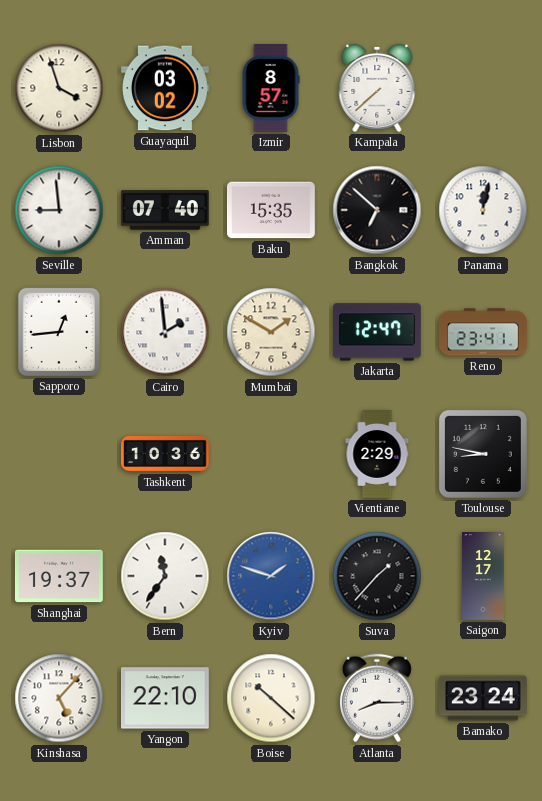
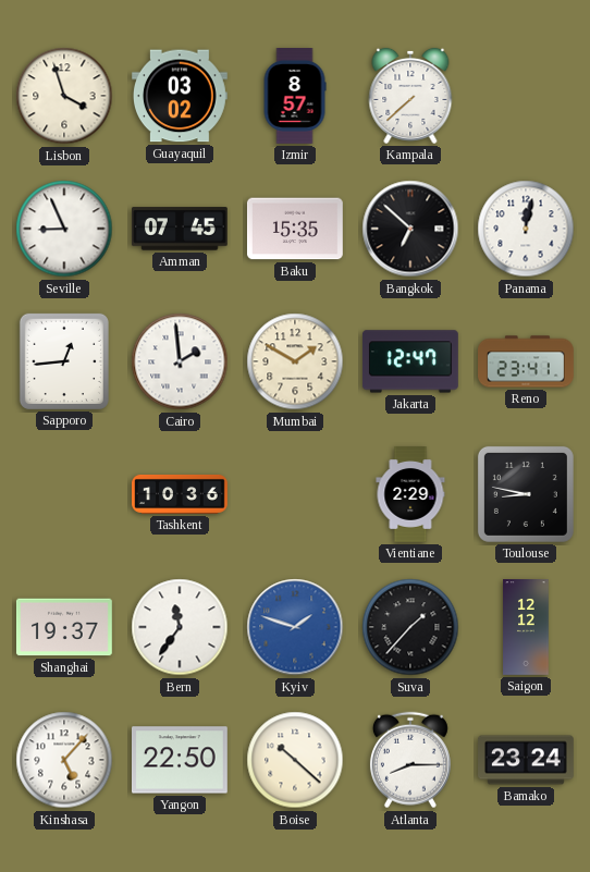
Seville: 8:59 -> 8:56
Amman: 07:40 -> 07:45
Saigon: 12:17 -> 12:12
Yangon: 22:10 -> 22:50
